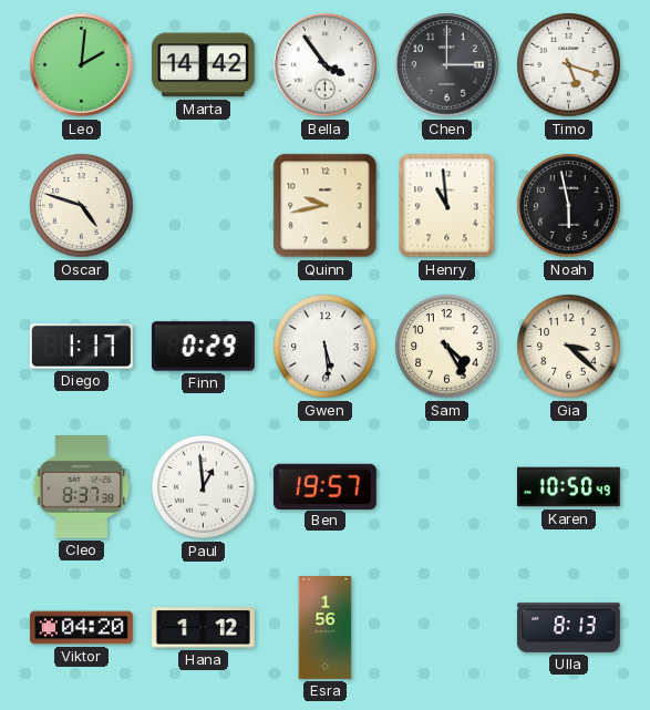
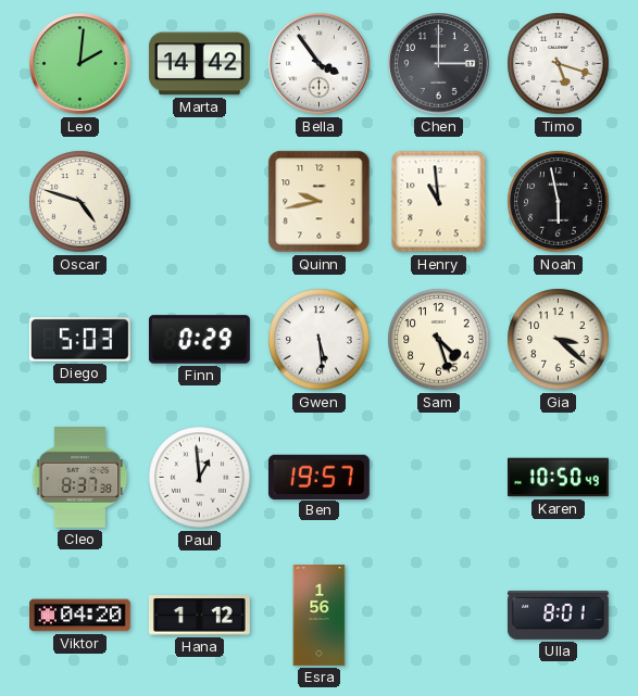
Diego: 1:17 -> 5:03
Sam: 4:25 -> 4:27
Ulla: 8:13 -> 8:01
